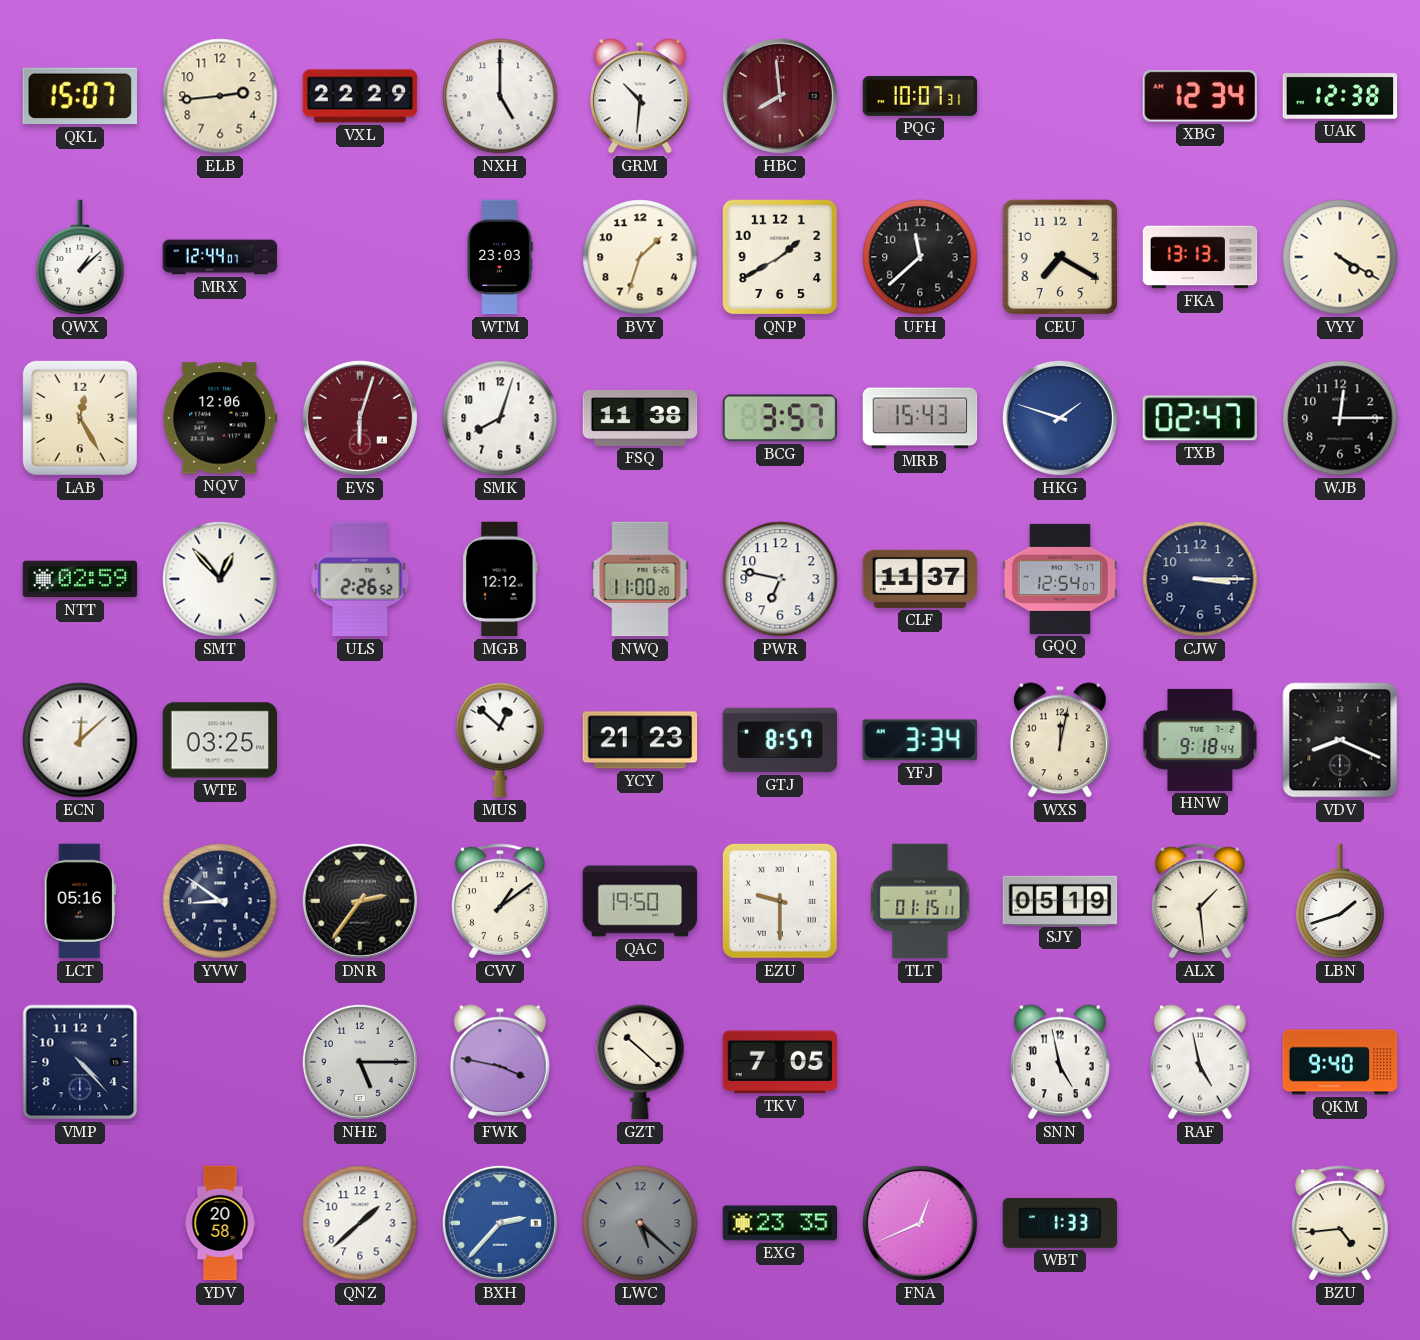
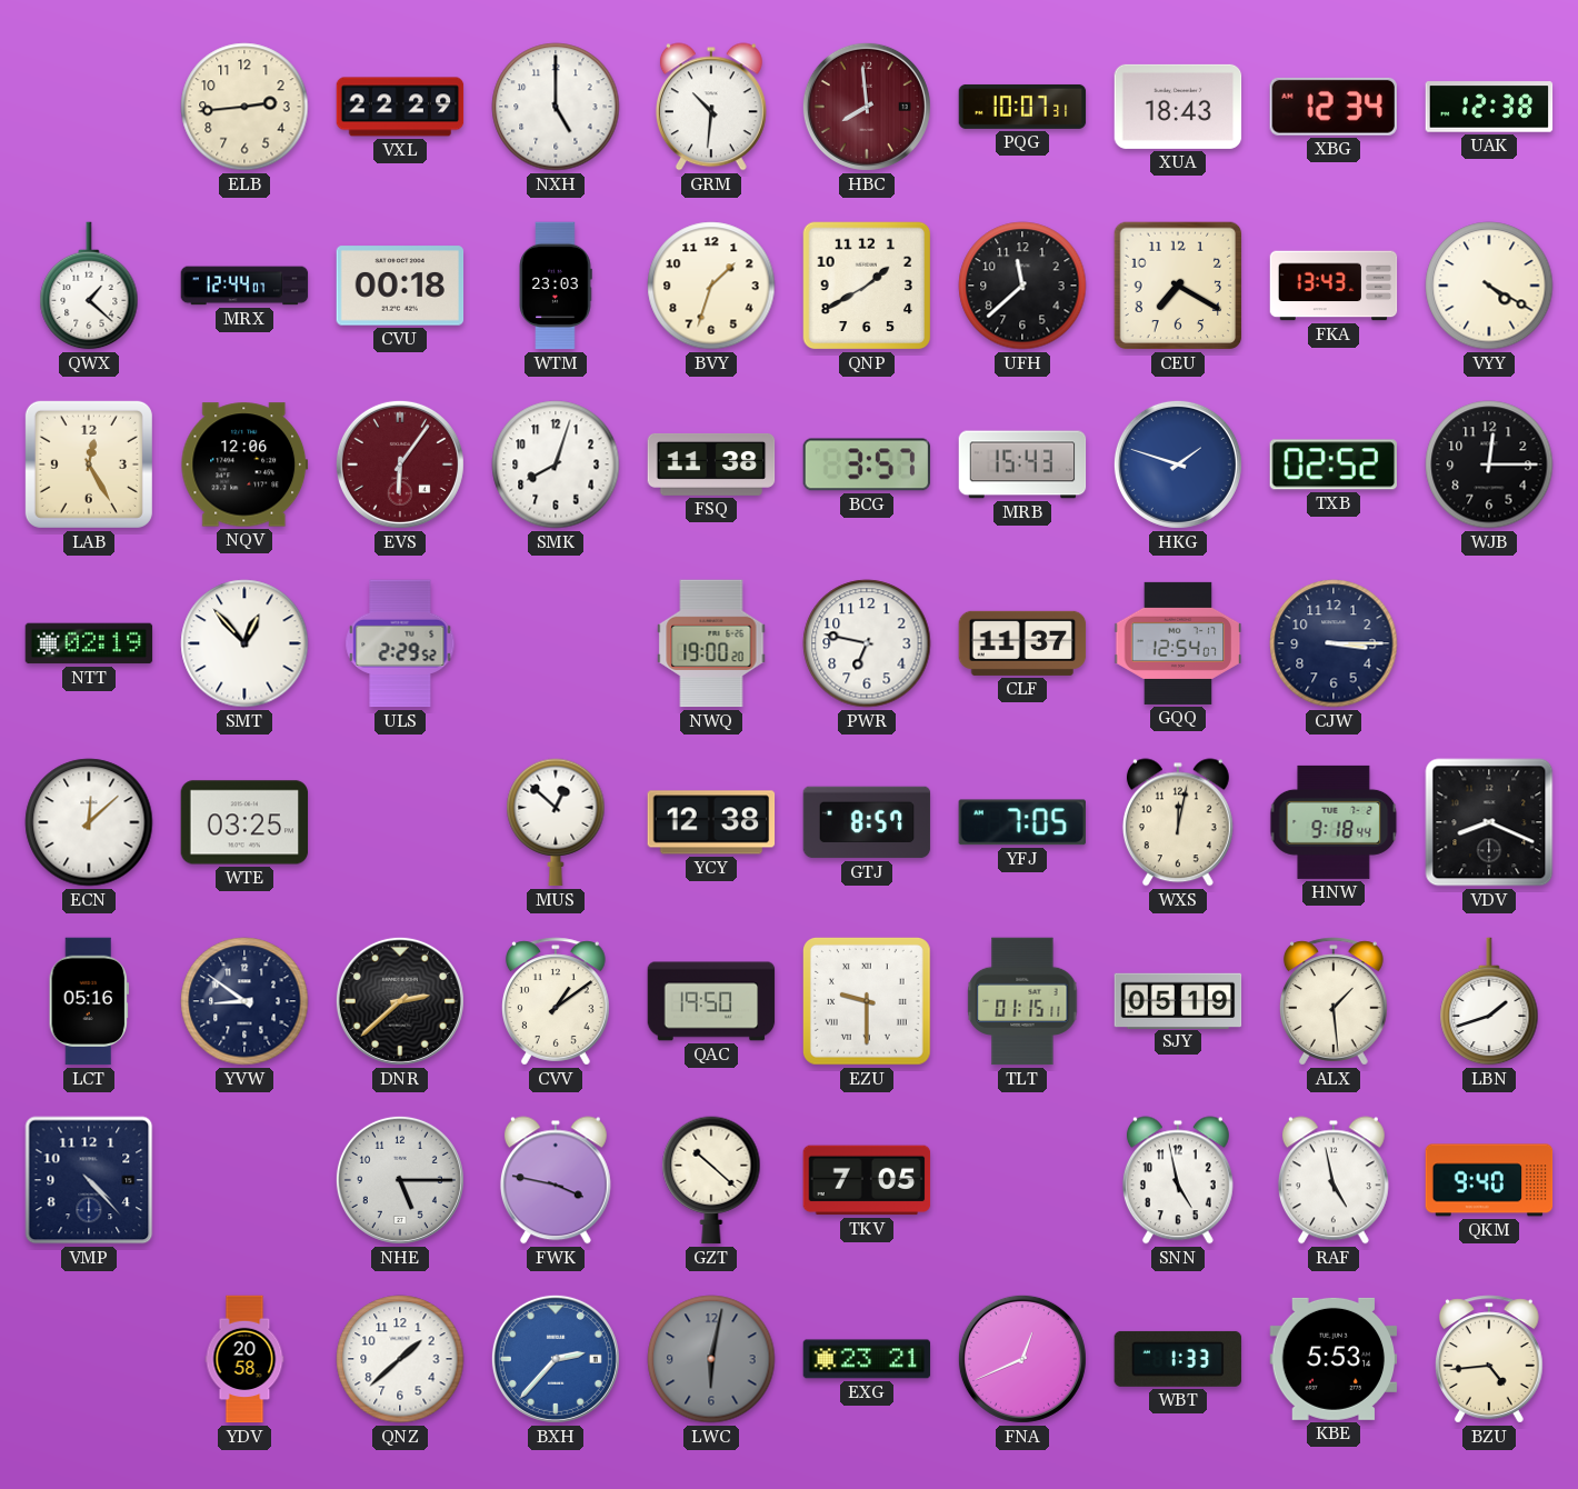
QKL: 15:07 -> none
XUA: none -> 18:43
QWX: 1:08 -> 1:22
CVU: none -> 00:18
FKA: 13:13 -> 13:43
EVS: 6:03 -> 6:06
TXB: 02:47 -> 02:52
NTT: 02:59 -> 02:19
ULS: 2:26 -> 2:29
MGB: 12:12 -> none
NWQ: 11:00 -> 19:00
YCY: 21:23 -> 12:38
YFJ: 3:34 -> 7:05
DNR: 2:36 -> 2:38
LWC: 5:22 -> 6:02
EXG: 23:35 -> 23:21
KBE: none -> 5:53
